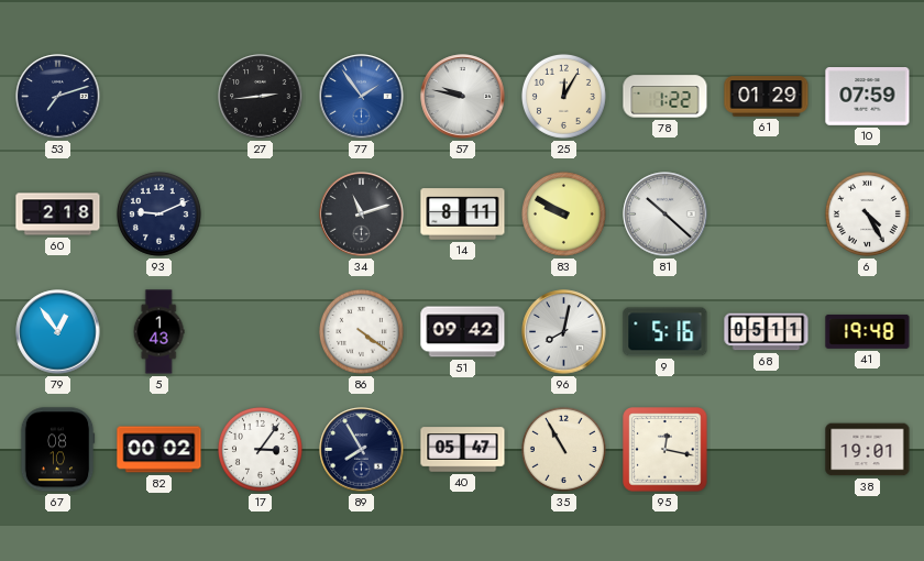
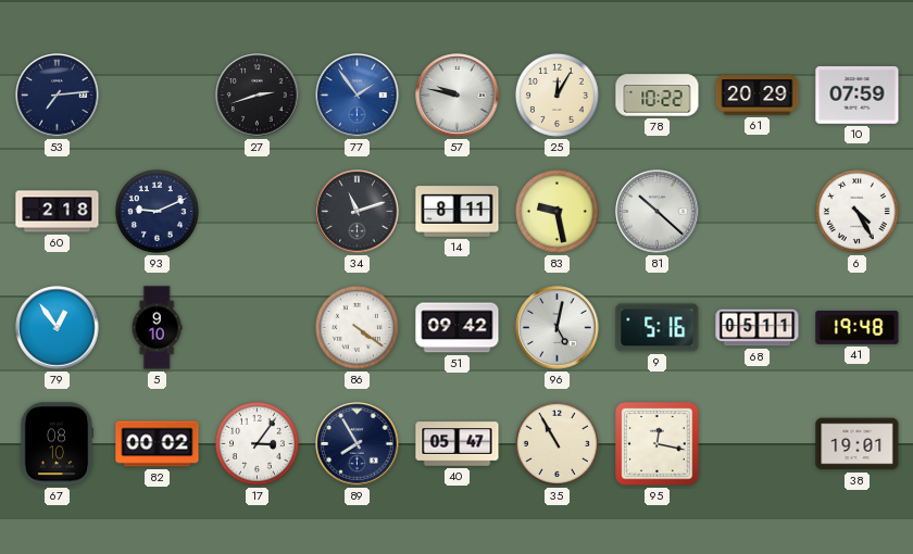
53: 7:12 -> 7:14
27: 2:44 -> 2:42
78: 1:22 -> 10:22
61: 01:29 -> 20:29
83: 9:50 -> 9:28
5: 1:43 -> 9:10
96: 8:02 -> 5:02
